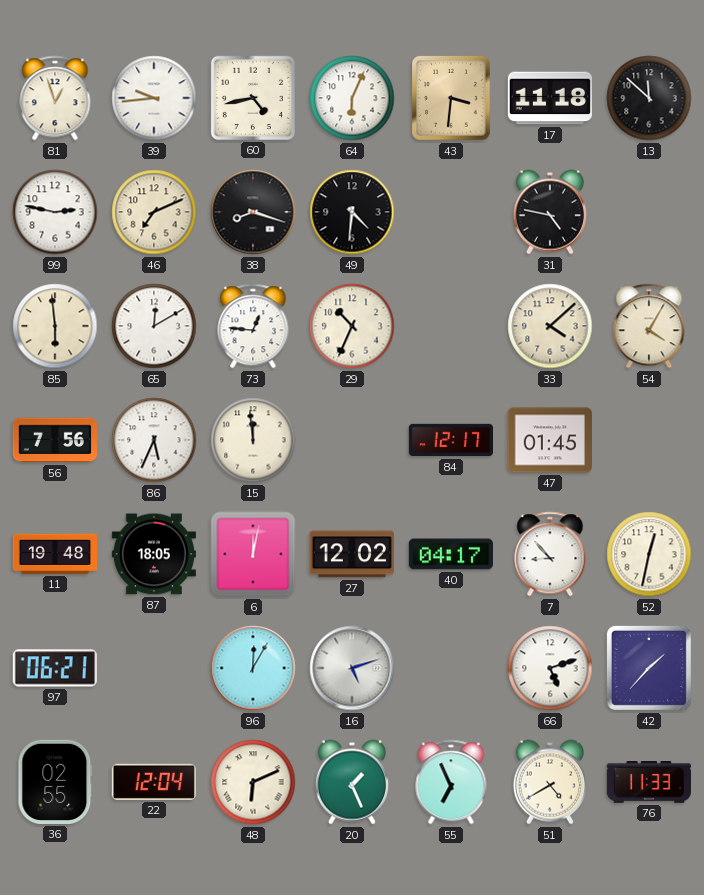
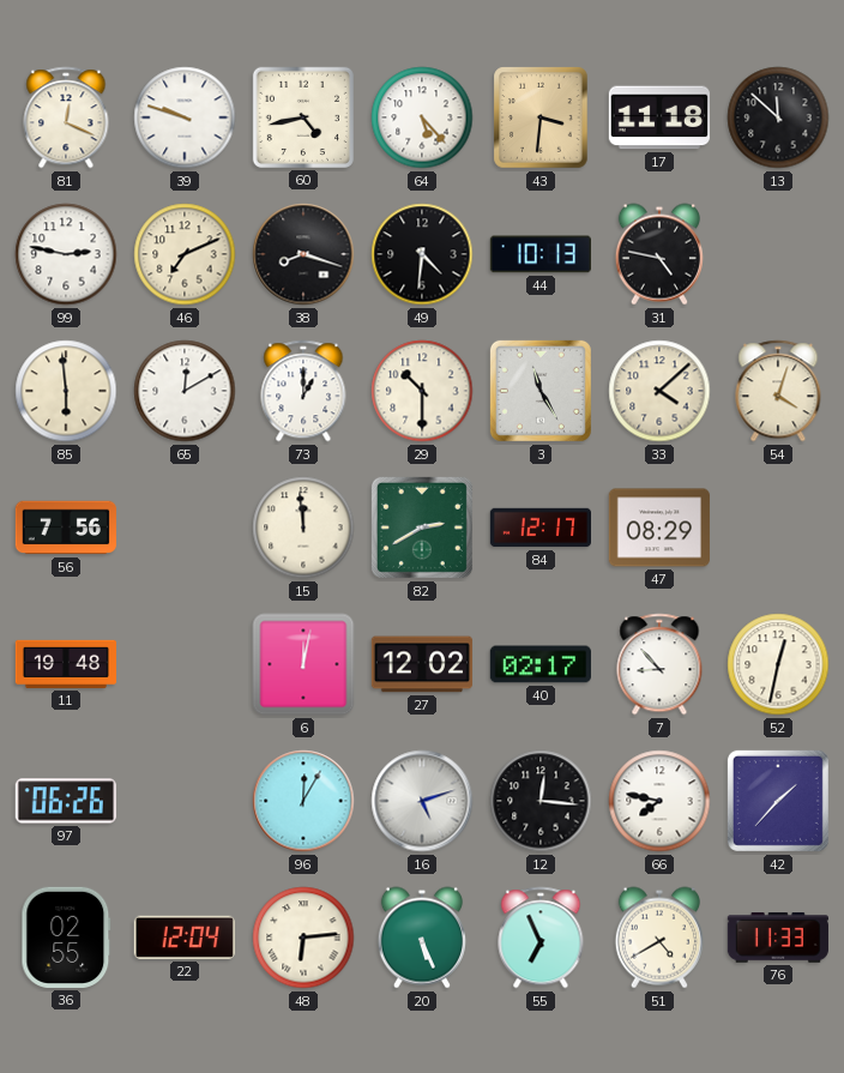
81: 12:57 -> 12:19
39: 9:44 -> 9:48
64: 6:04 -> 5:23
44: none -> 10:13
73: 12:46 -> 1:00
29: 10:34 -> 10:30
3: none -> 11:25
54: 4:05 -> 4:03
86: 5:34 -> none
82: none -> 2:40
47: 01:45 -> 08:29
87: 18:05 -> none
40: 04:17 -> 02:17
97: 06:21 -> 06:26
12: none -> 12:16
66: 5:12 -> 7:47
48: 6:11 -> 6:14
20: 1:26 -> 5:26
